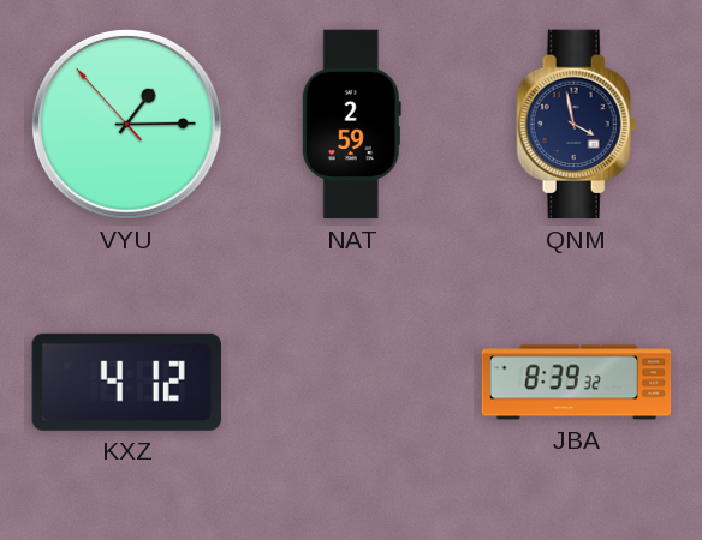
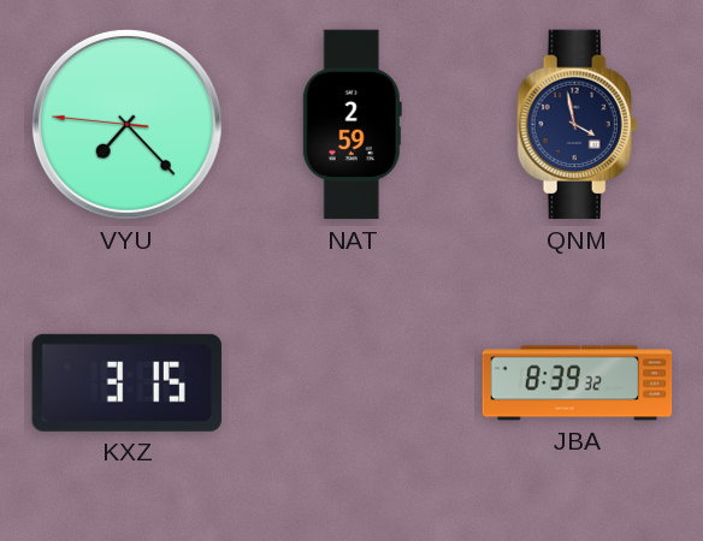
VYU: 1:14 -> 7:22
KXZ: 4:12 -> 3:15
